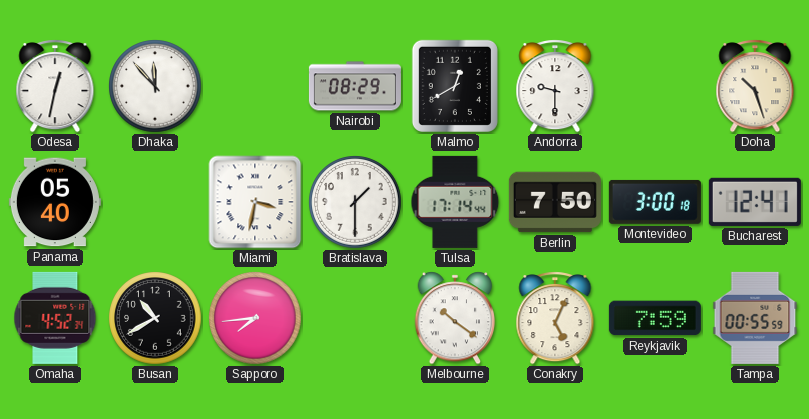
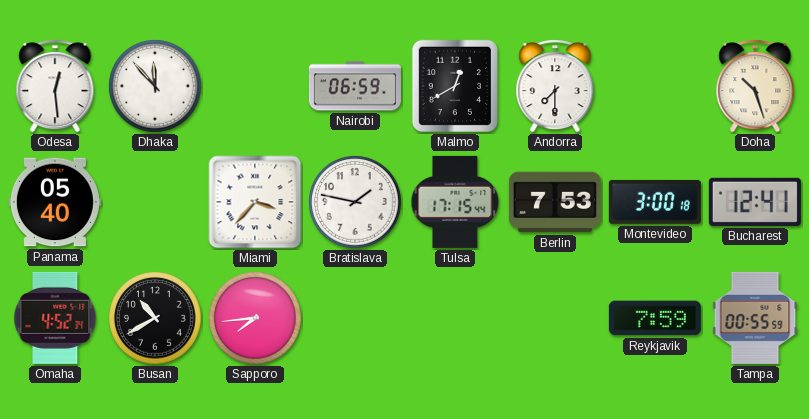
Odesa: 12:32 -> 12:29
Nairobi: 08:29 -> 06:59
Andorra: 9:30 -> 7:30
Miami: 3:32 -> 3:37
Bratislava: 1:30 -> 1:47
Tulsa: 17:14 -> 17:15
Berlin: 7:50 -> 7:53
Melbourne: 10:21 -> none
Conakry: 5:04 -> none
